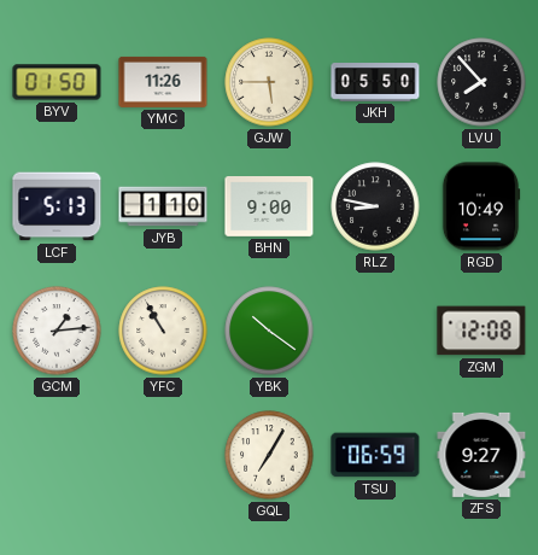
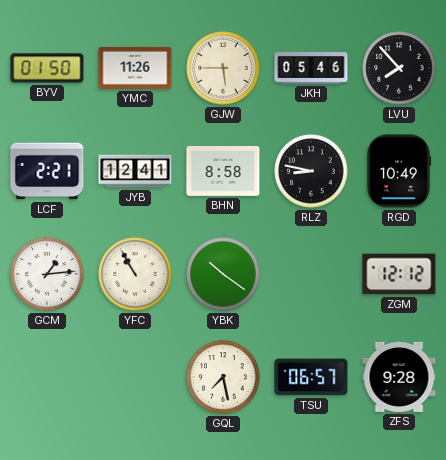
JKH: 05:50 -> 05:46
LCF: 5:13 -> 2:21
JYB: 1:10 -> 12:41
BHN: 9:00 -> 8:58
ZGM: 12:08 -> 12:12
GQL: 7:05 -> 7:28
TSU: 06:59 -> 06:57
ZFS: 9:27 -> 9:28
